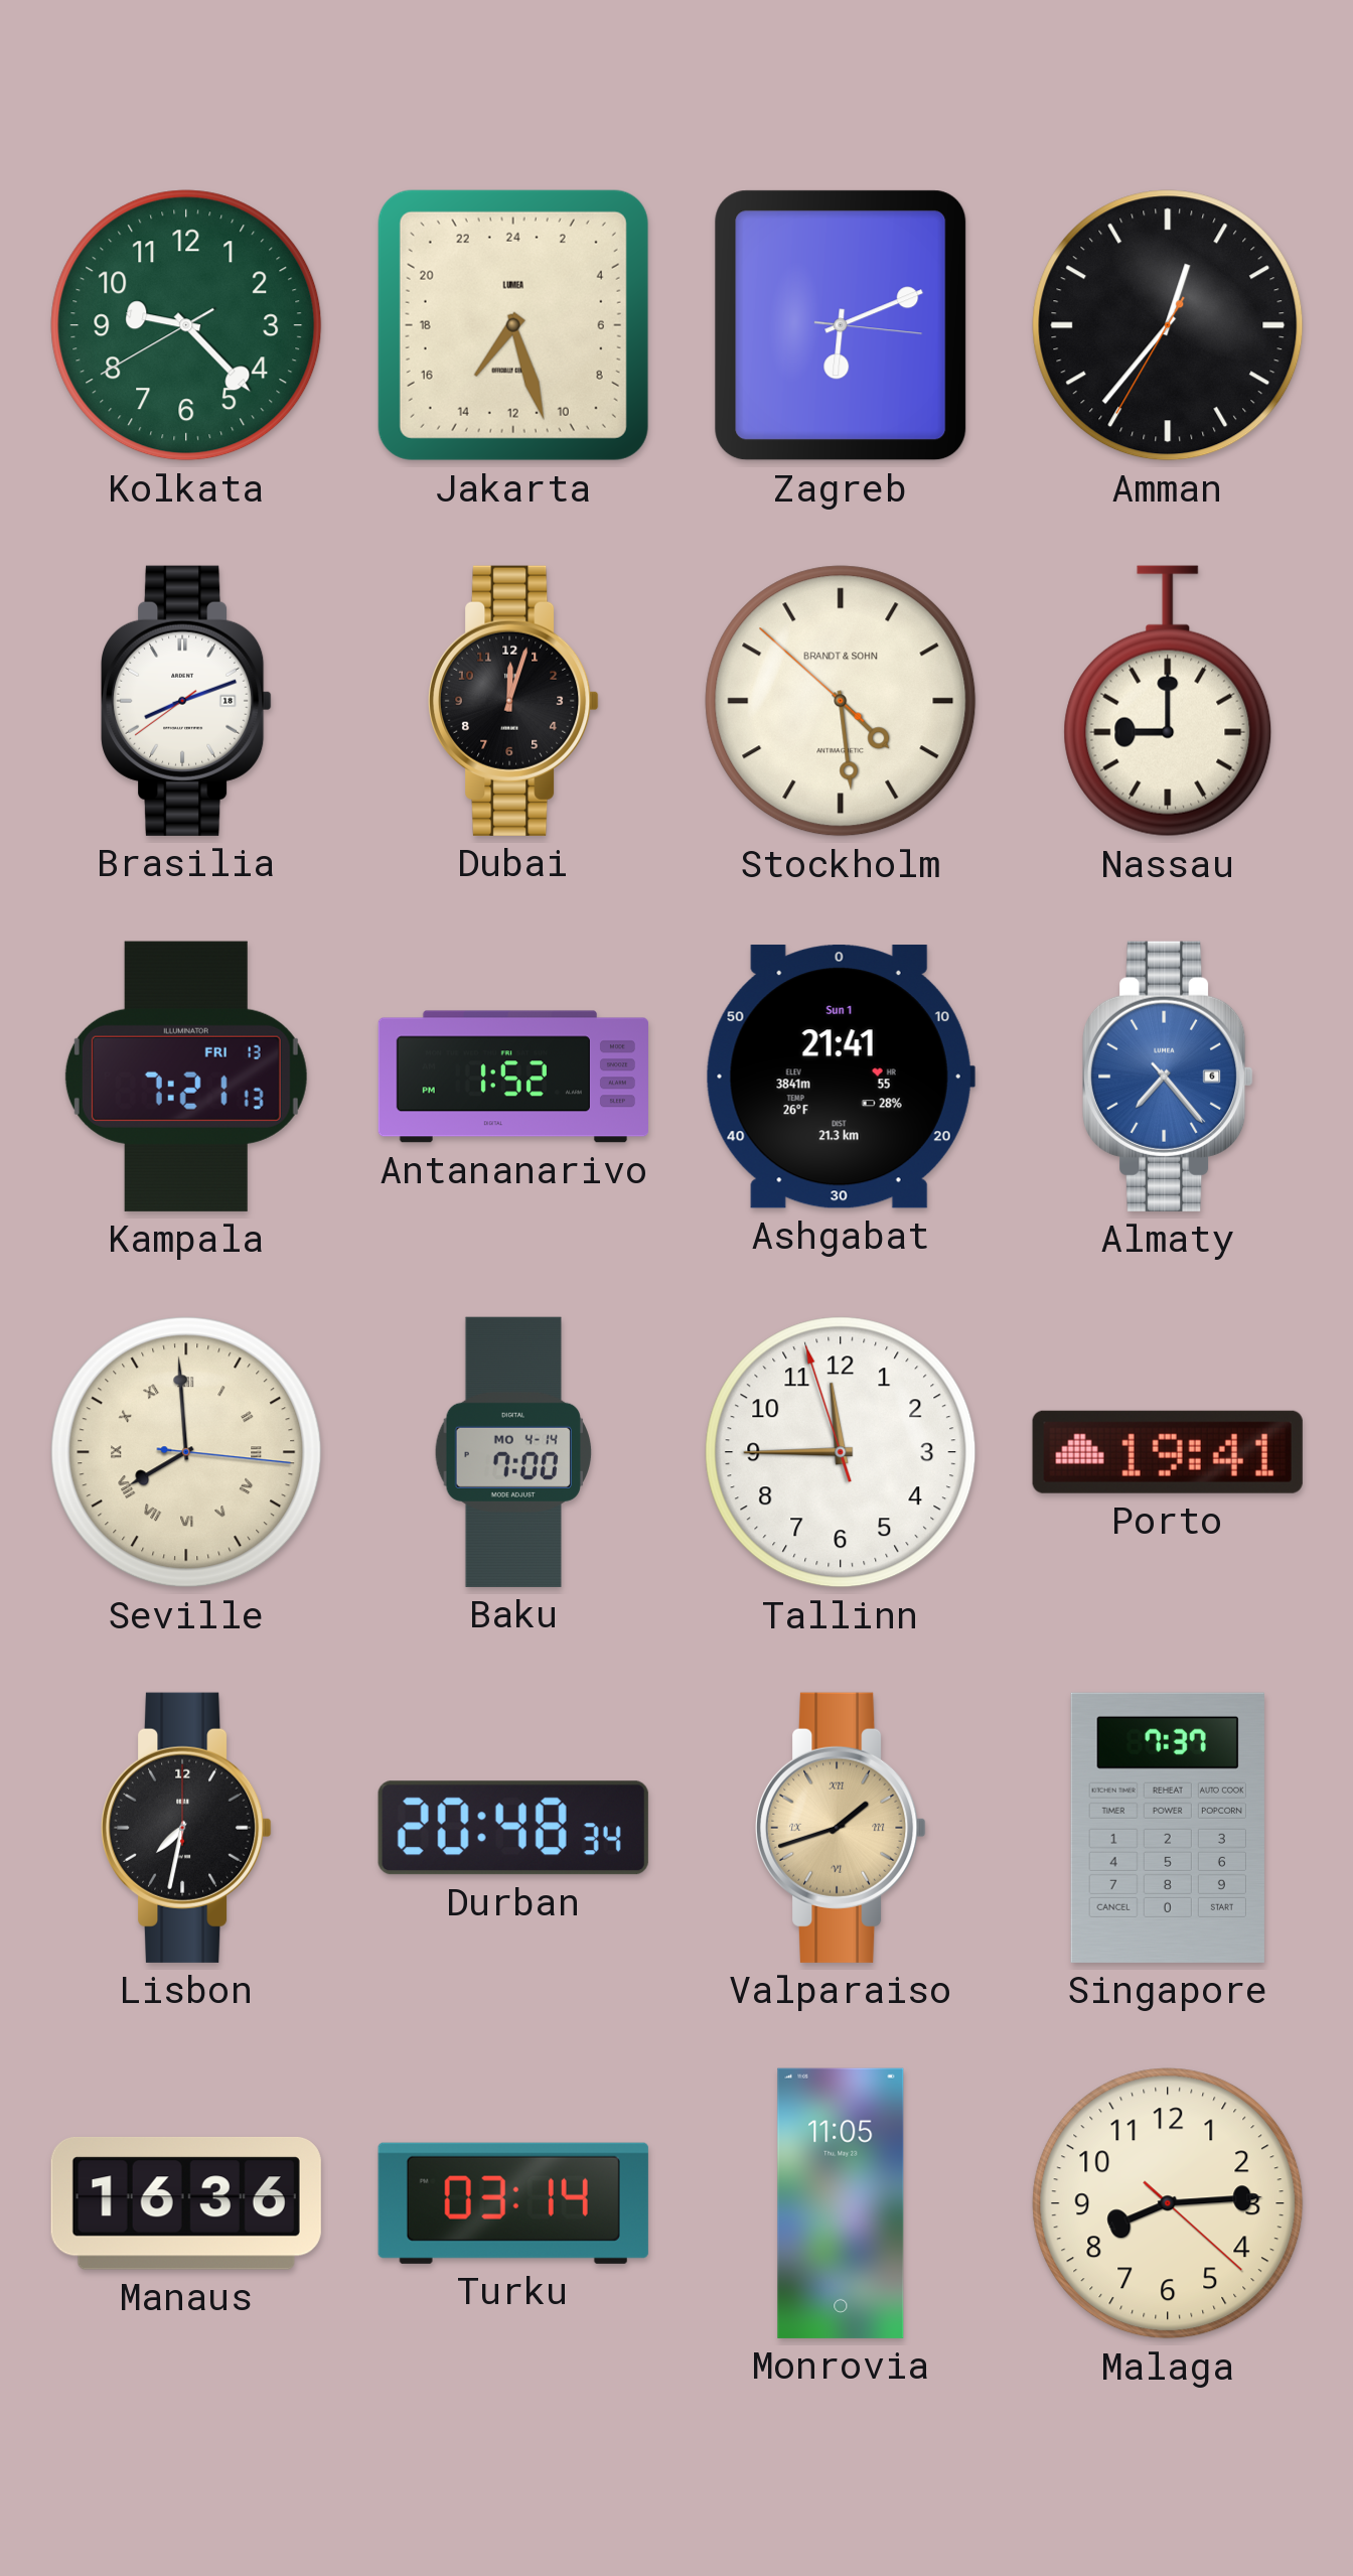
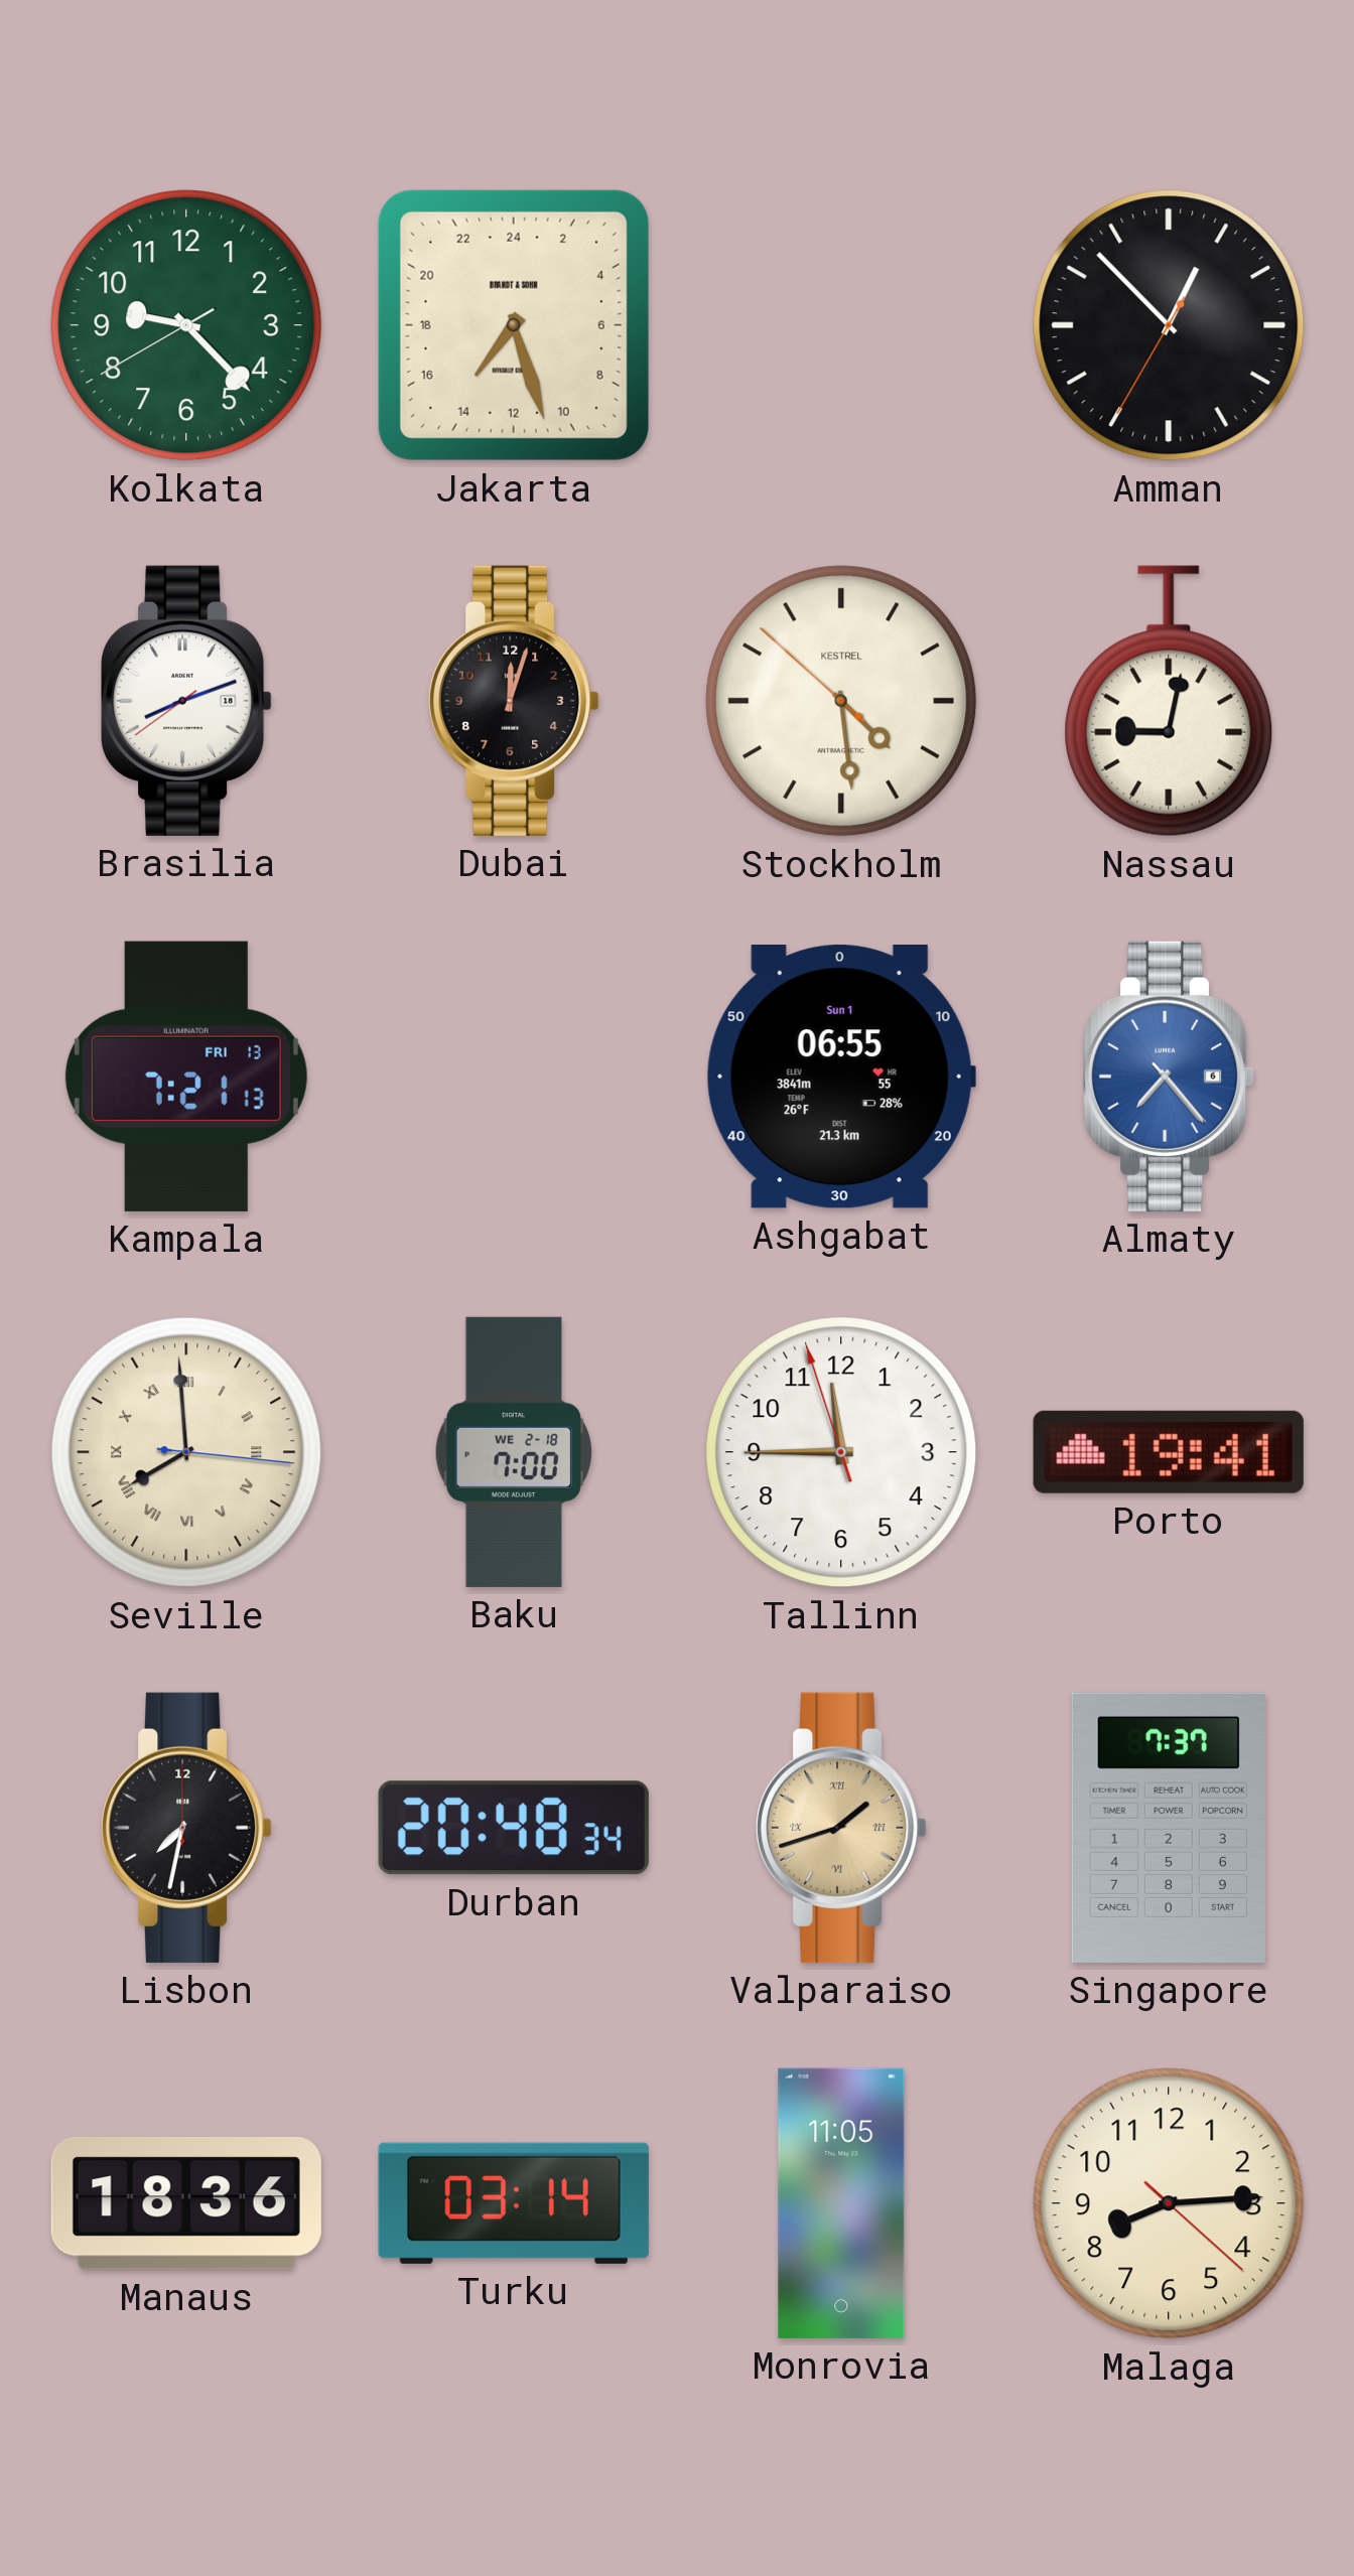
Jakarta brand: LUMEA -> BRANDT & SOHN
Zagreb: 6:11 -> none
Amman: 12:36 -> 12:52
Stockholm brand: BRANDT & SOHN -> KESTREL
Nassau: 9:00 -> 9:02
Antananarivo: 1:52 -> none
Ashgabat: 21:41 -> 06:55
Baku date: MO 4-14 -> WE 2-18
Manaus: 16:36 -> 18:36
